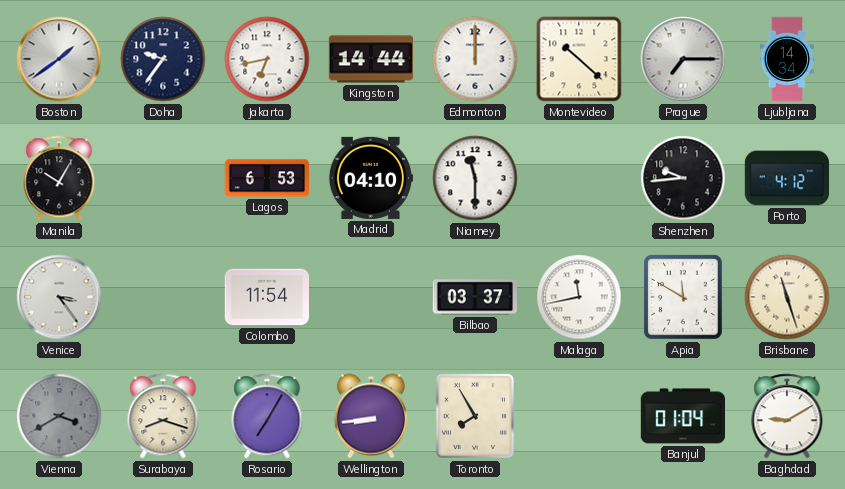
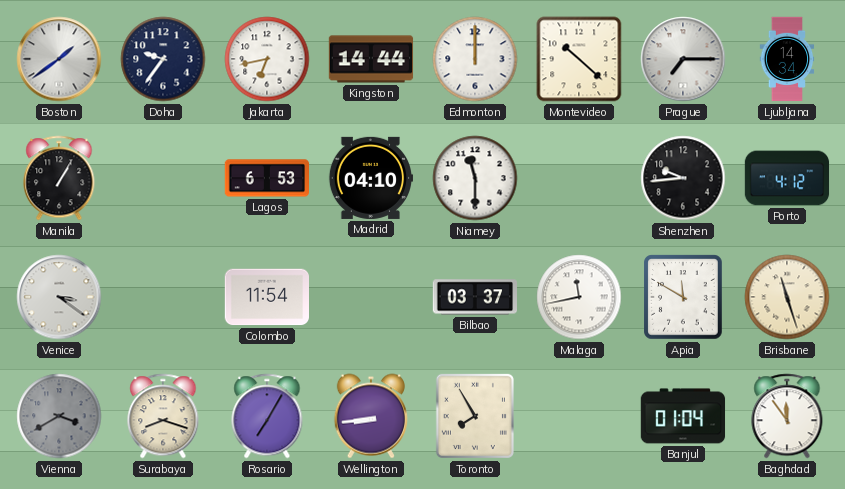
Manila: 10:05 -> 1:05
Venice: 3:24 -> 3:21
Baghdad: 9:10 -> 11:54
